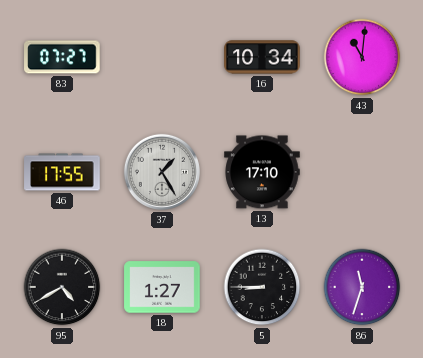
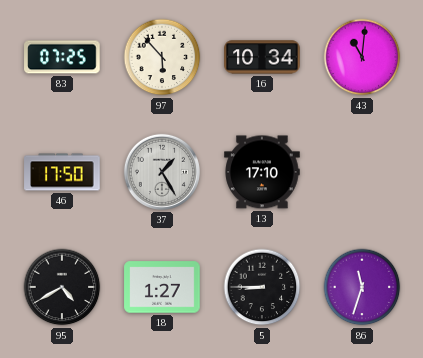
83: 07:27 -> 07:25
97: none -> 5:53
46: 17:55 -> 17:50
